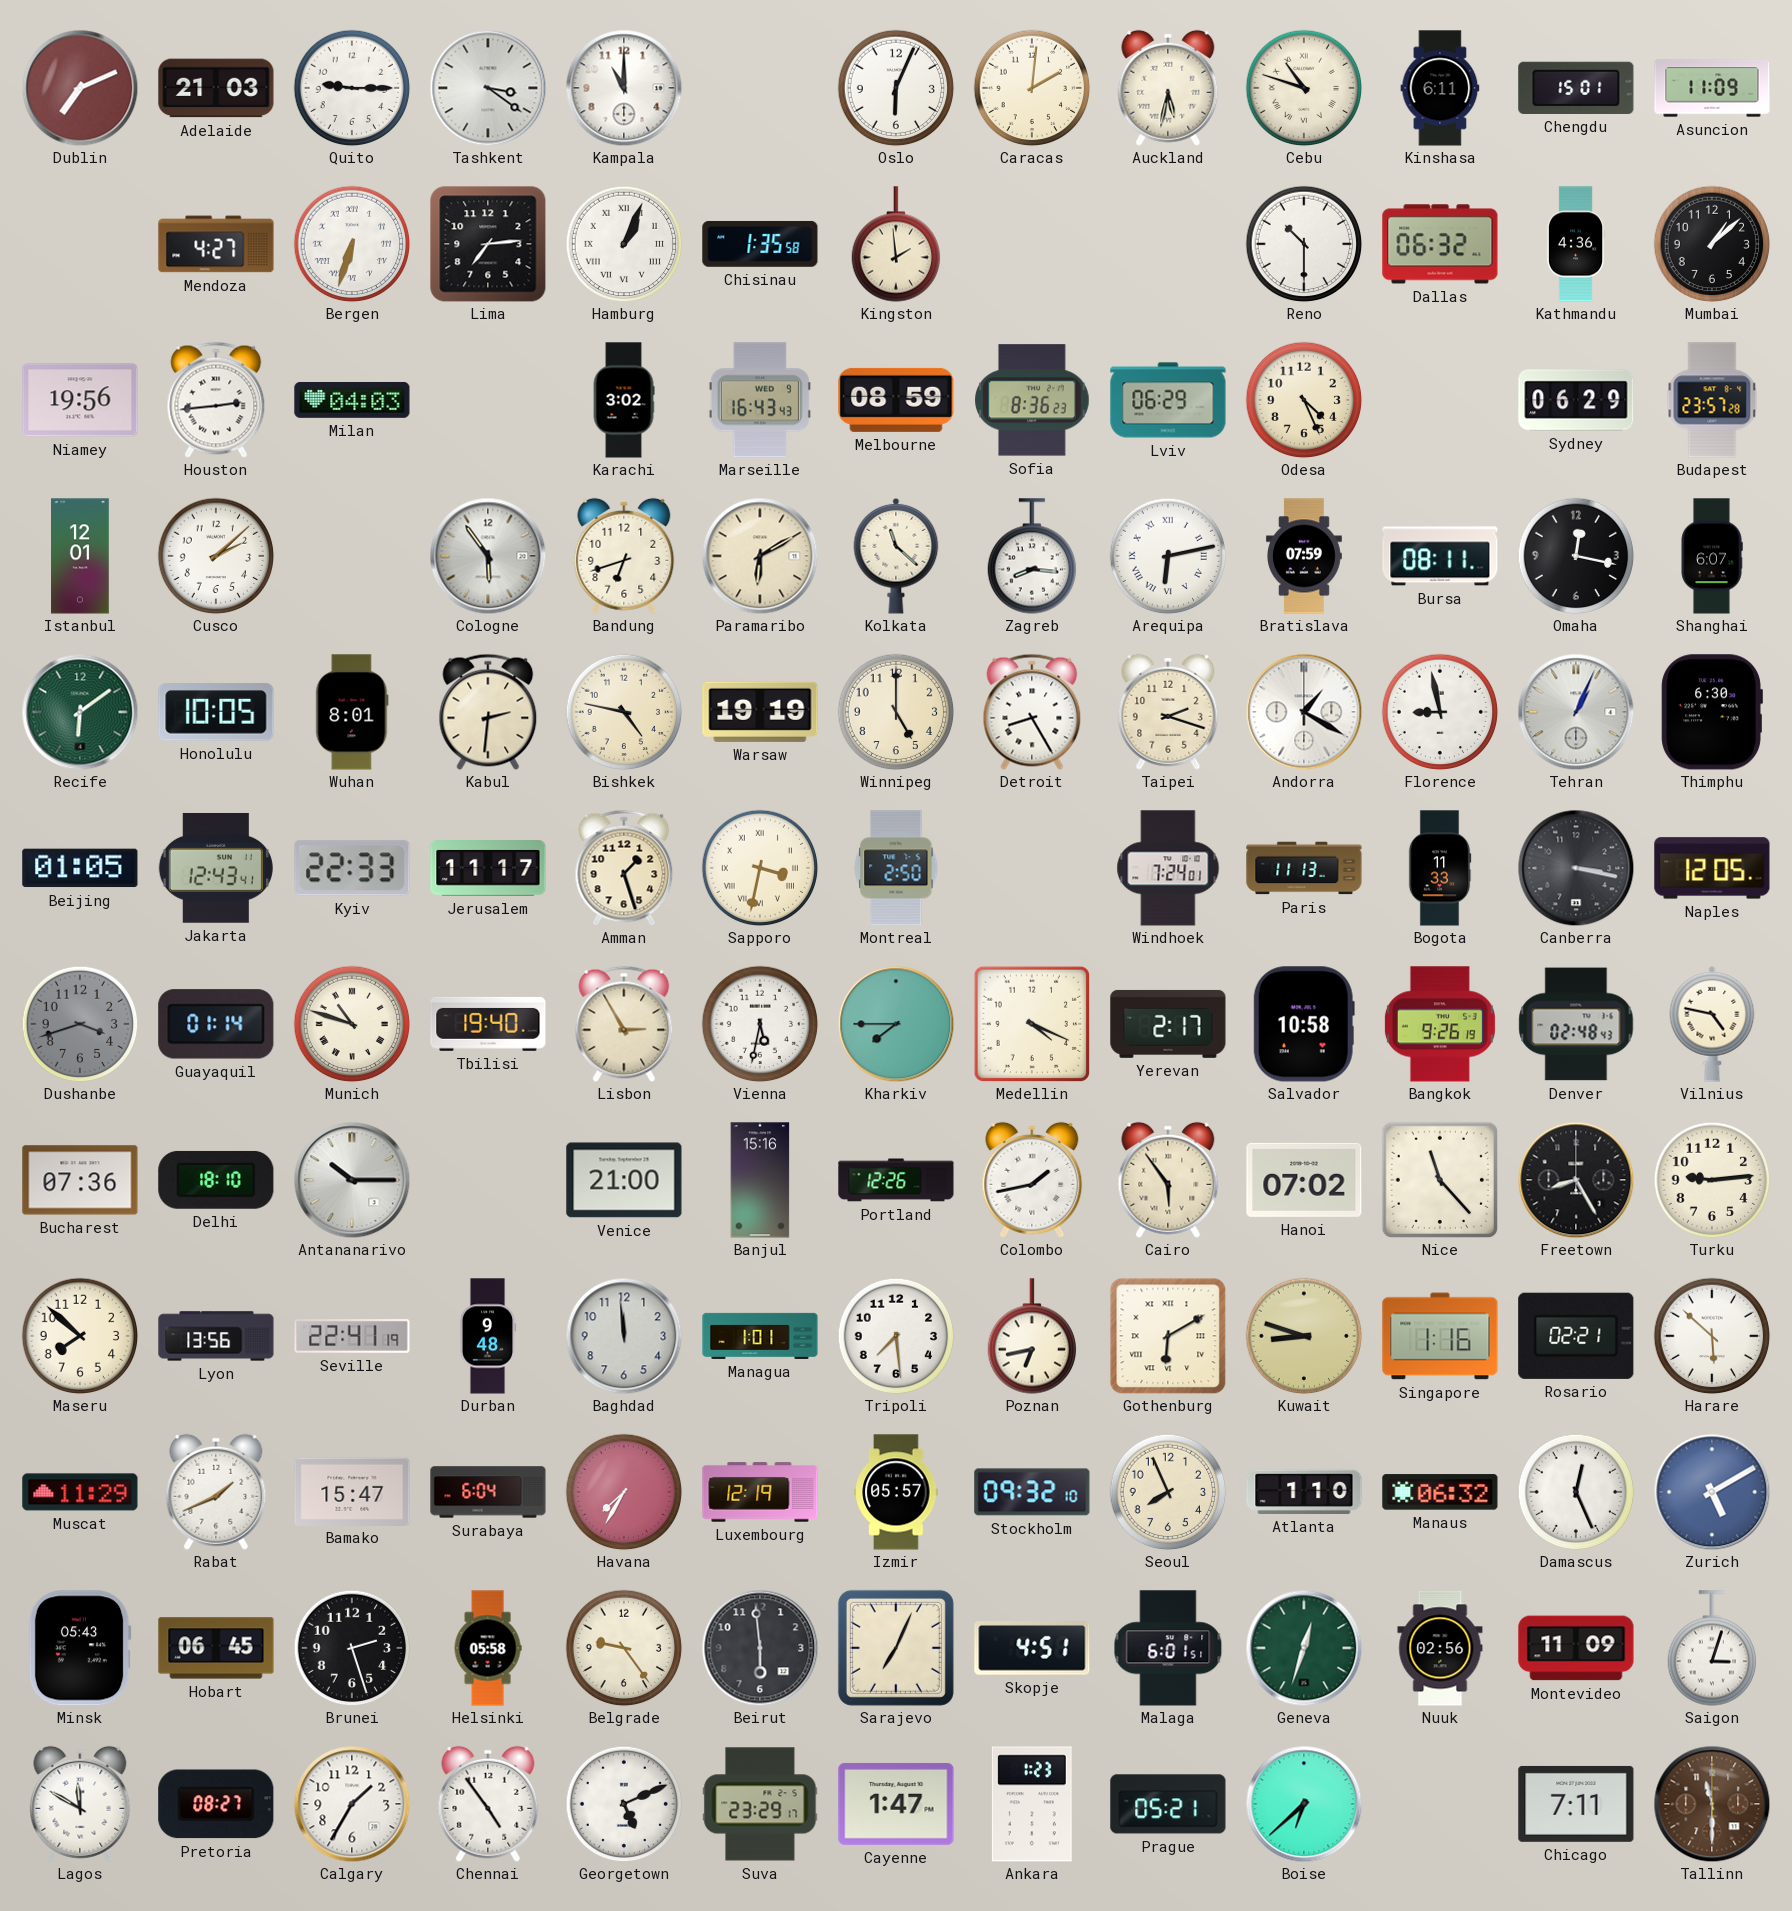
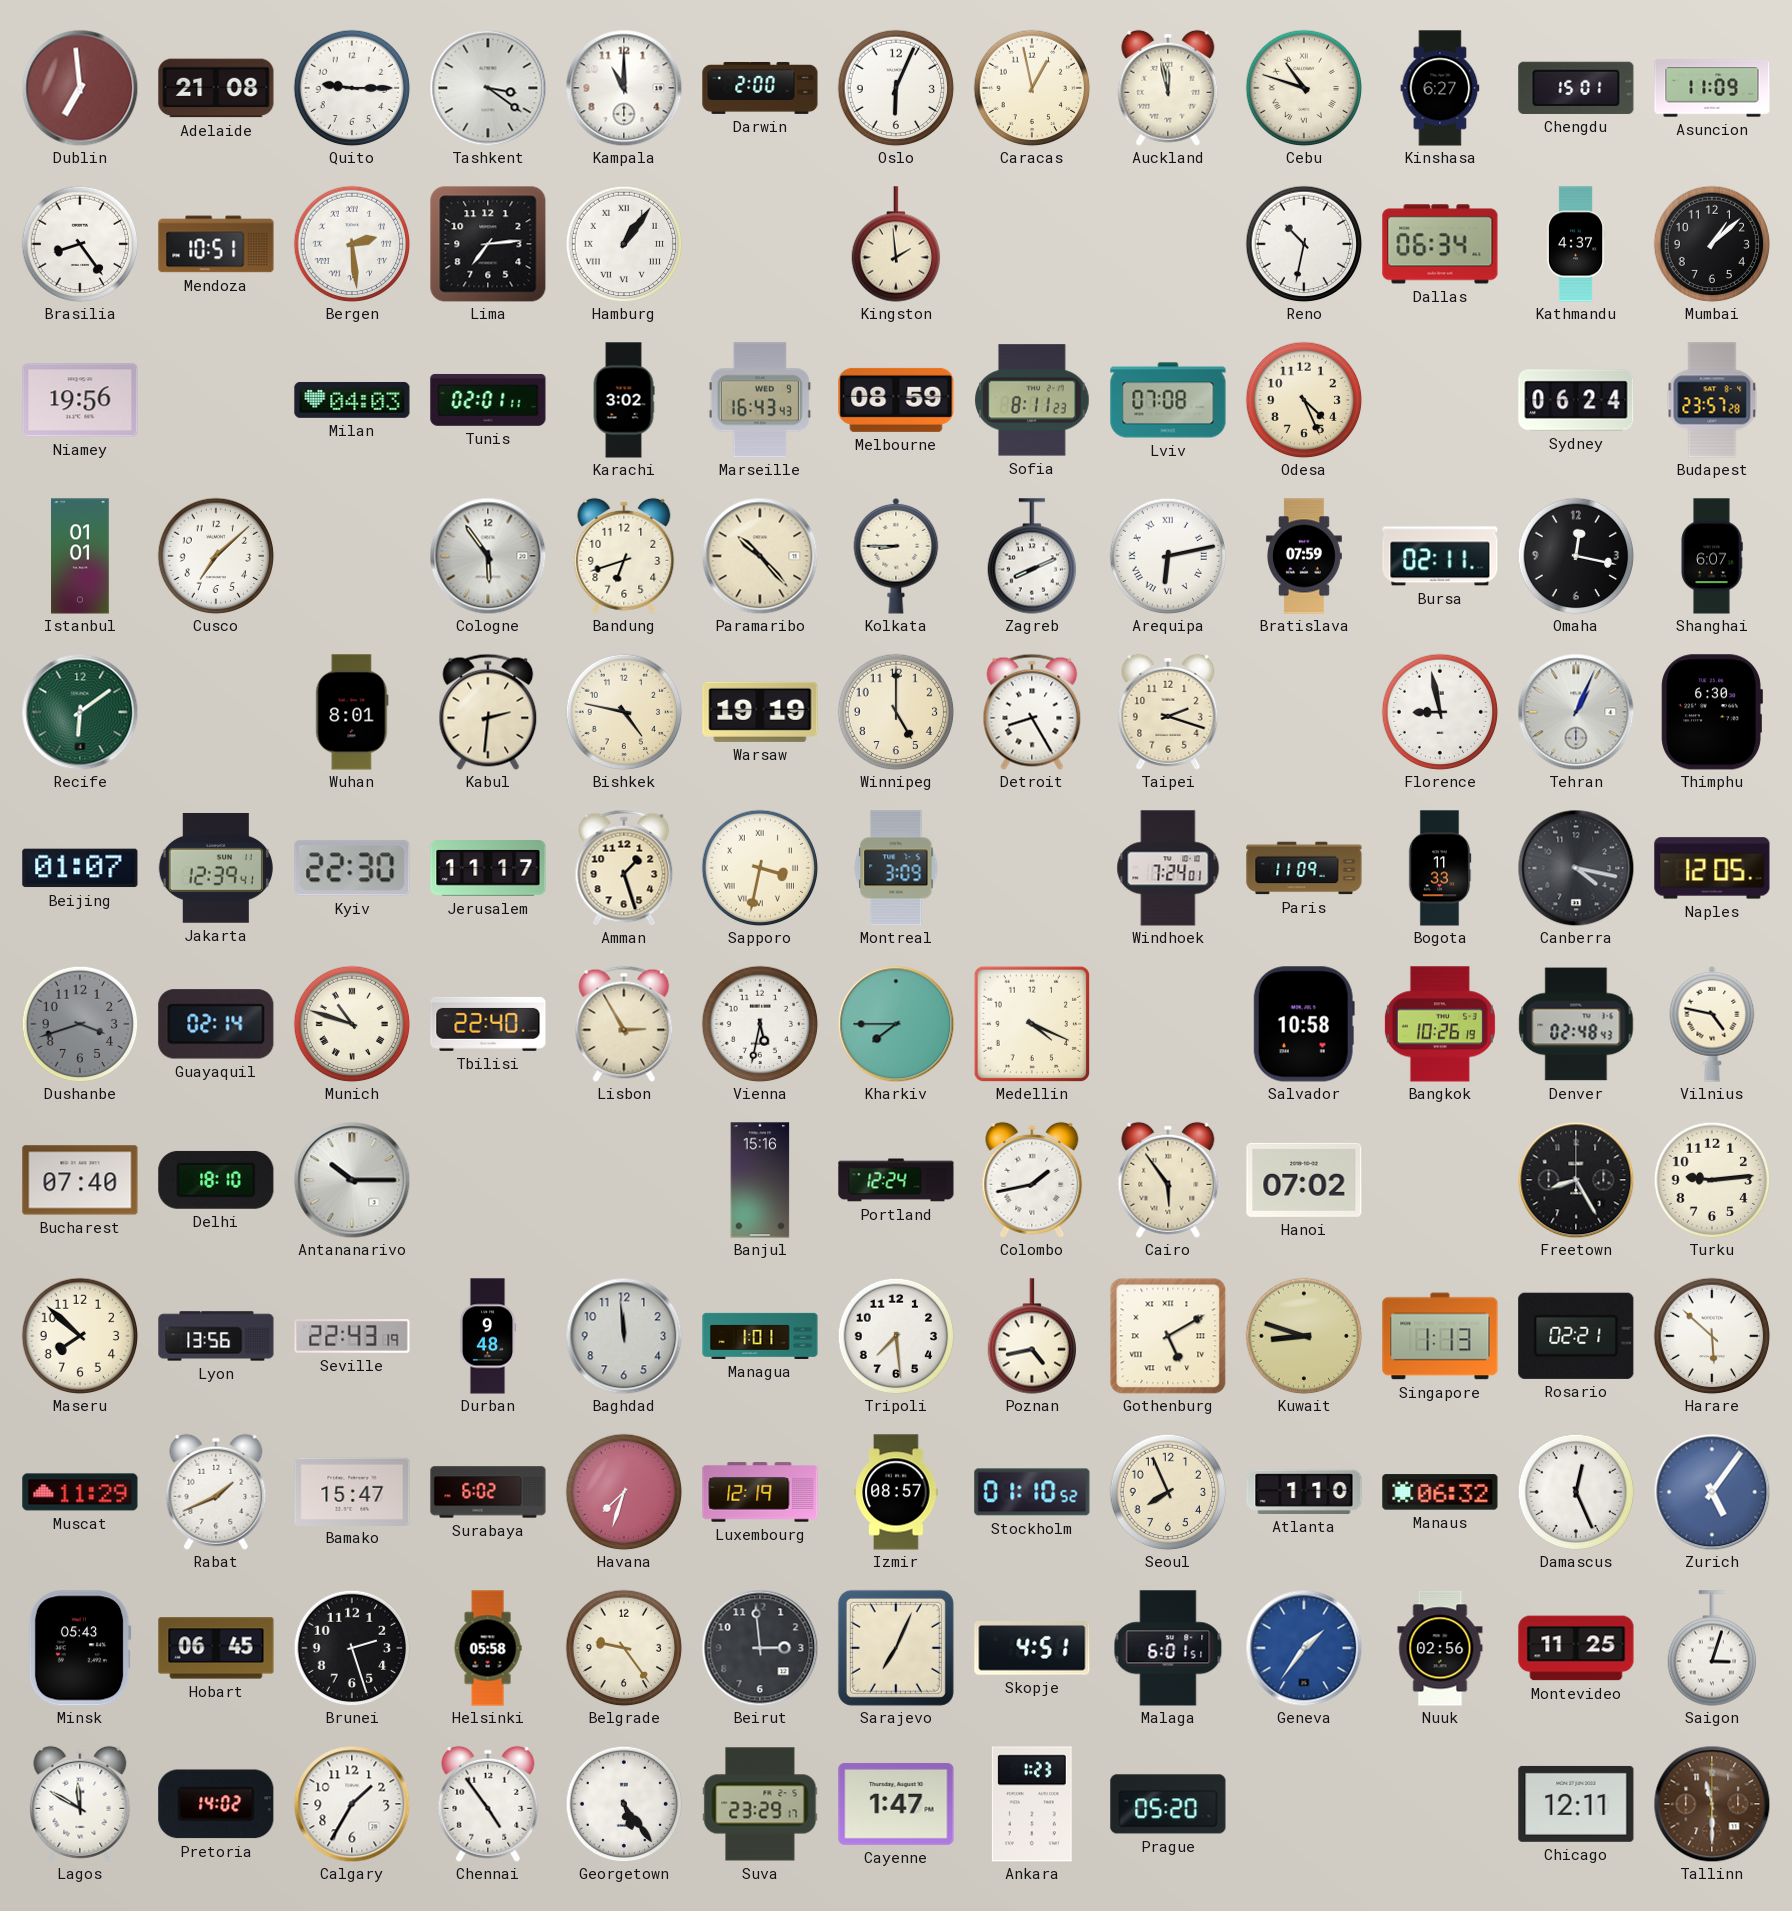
Dublin: 7:11 -> 6:59
Adelaide: 21:03 -> 21:08
Darwin: none -> 2:00
Caracas: 2:01 -> 12:58
Auckland: 5:32 -> 11:58
Kinshasa: 6:11 -> 6:27
Brasilia: none -> 8:24
Mendoza: 4:27 -> 10:51
Bergen: 6:33 -> 2:29
Hamburg: 1:04 -> 1:06
Chisinau: 1:35 -> none
Reno: 10:30 -> 10:32
Dallas: 06:32 -> 06:34
Kathmandu: 4:36 -> 4:37
Houston: 2:44 -> none
Tunis: none -> 02:01
Sofia: 8:36 -> 8:11
Lviv: 06:29 -> 07:08
Sydney: 06:29 -> 06:24
Istanbul: 12:01 -> 01:01
Cusco: 2:08 -> 7:08
Paramaribo: 6:10 -> 10:23
Kolkata: 11:22 -> 8:45
Zagreb: 8:16 -> 8:11
Bursa: 08:11 -> 02:11
Honolulu: 10:05 -> none
Andorra: 1:20 -> none
Beijing: 01:05 -> 01:07
Jakarta: 12:43 -> 12:39
Kyiv: 22:33 -> 22:30
Montreal: 2:50 -> 3:09
Paris: 11:13 -> 11:09
Canberra: 3:17 -> 4:17
Guayaquil: 01:14 -> 02:14
Tbilisi: 19:40 -> 22:40
Yerevan: 2:17 -> none
Bangkok: 9:26 -> 10:26
Bucharest: 07:36 -> 07:40
Venice: 21:00 -> none
Portland: 12:26 -> 12:24
Nice: 11:23 -> none
Seville: 22:41 -> 22:43
Poznan: 6:43 -> 4:43
Gothenburg: 6:10 -> 5:10
Singapore: 1:16 -> 1:13
Surabaya: 6:04 -> 6:02
Havana: 7:35 -> 7:33
Izmir: 05:57 -> 08:57
Stockholm: 09:32 -> 01:10
Zurich: 5:10 -> 5:06
Beirut: 5:59 -> 2:59
Geneva: 12:33 -> 1:36
Geneva dial: green -> blue
Montevideo: 11:09 -> 11:25
Pretoria: 08:27 -> 14:02
Georgetown: 5:11 -> 5:24
Prague: 05:21 -> 05:20
Boise: 6:38 -> none
Chicago: 7:11 -> 12:11
